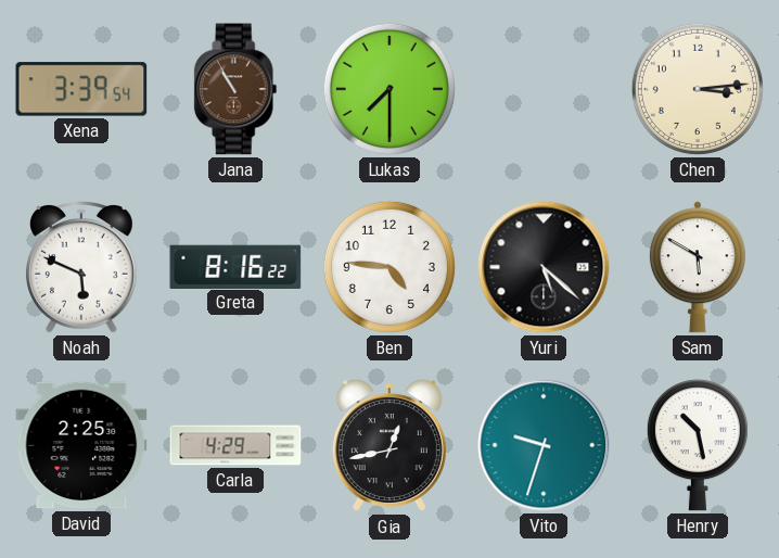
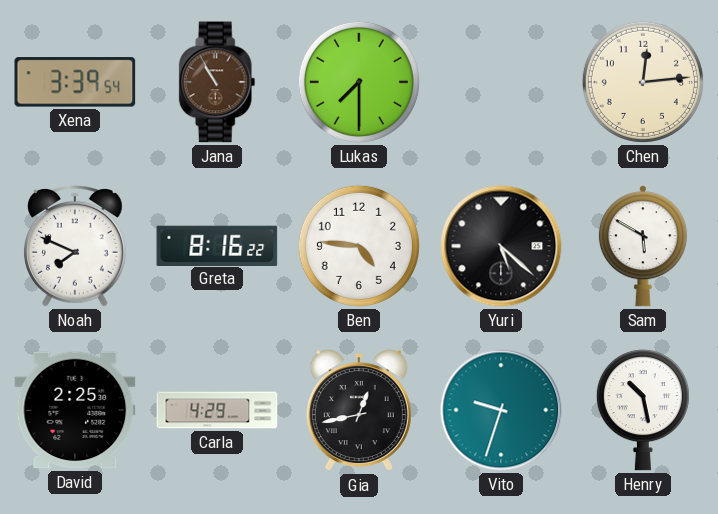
Chen: 3:14 -> 12:14
Noah: 5:49 -> 7:49
